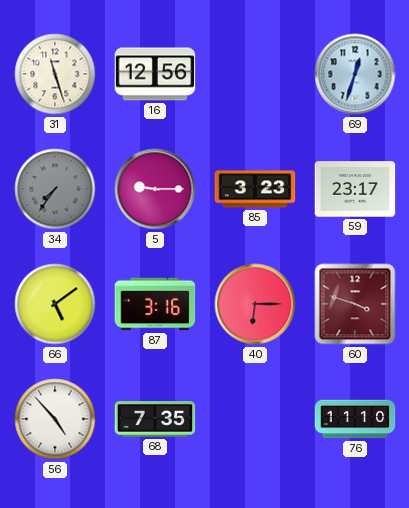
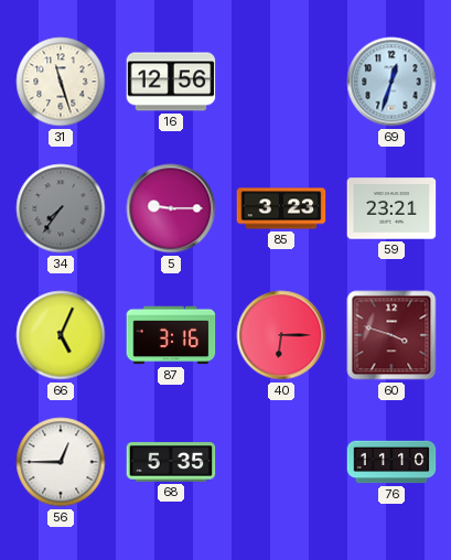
59: 23:17 -> 23:21
66: 5:09 -> 5:04
56: 4:53 -> 12:45
68: 7:35 -> 5:35
